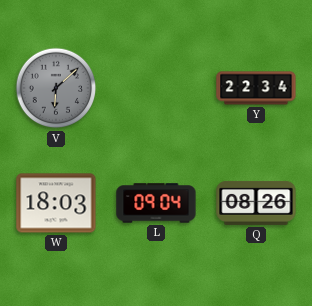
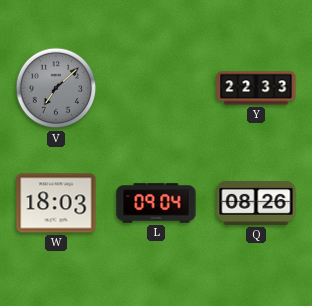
V: 6:08 -> 7:08
Y: 22:34 -> 22:33
